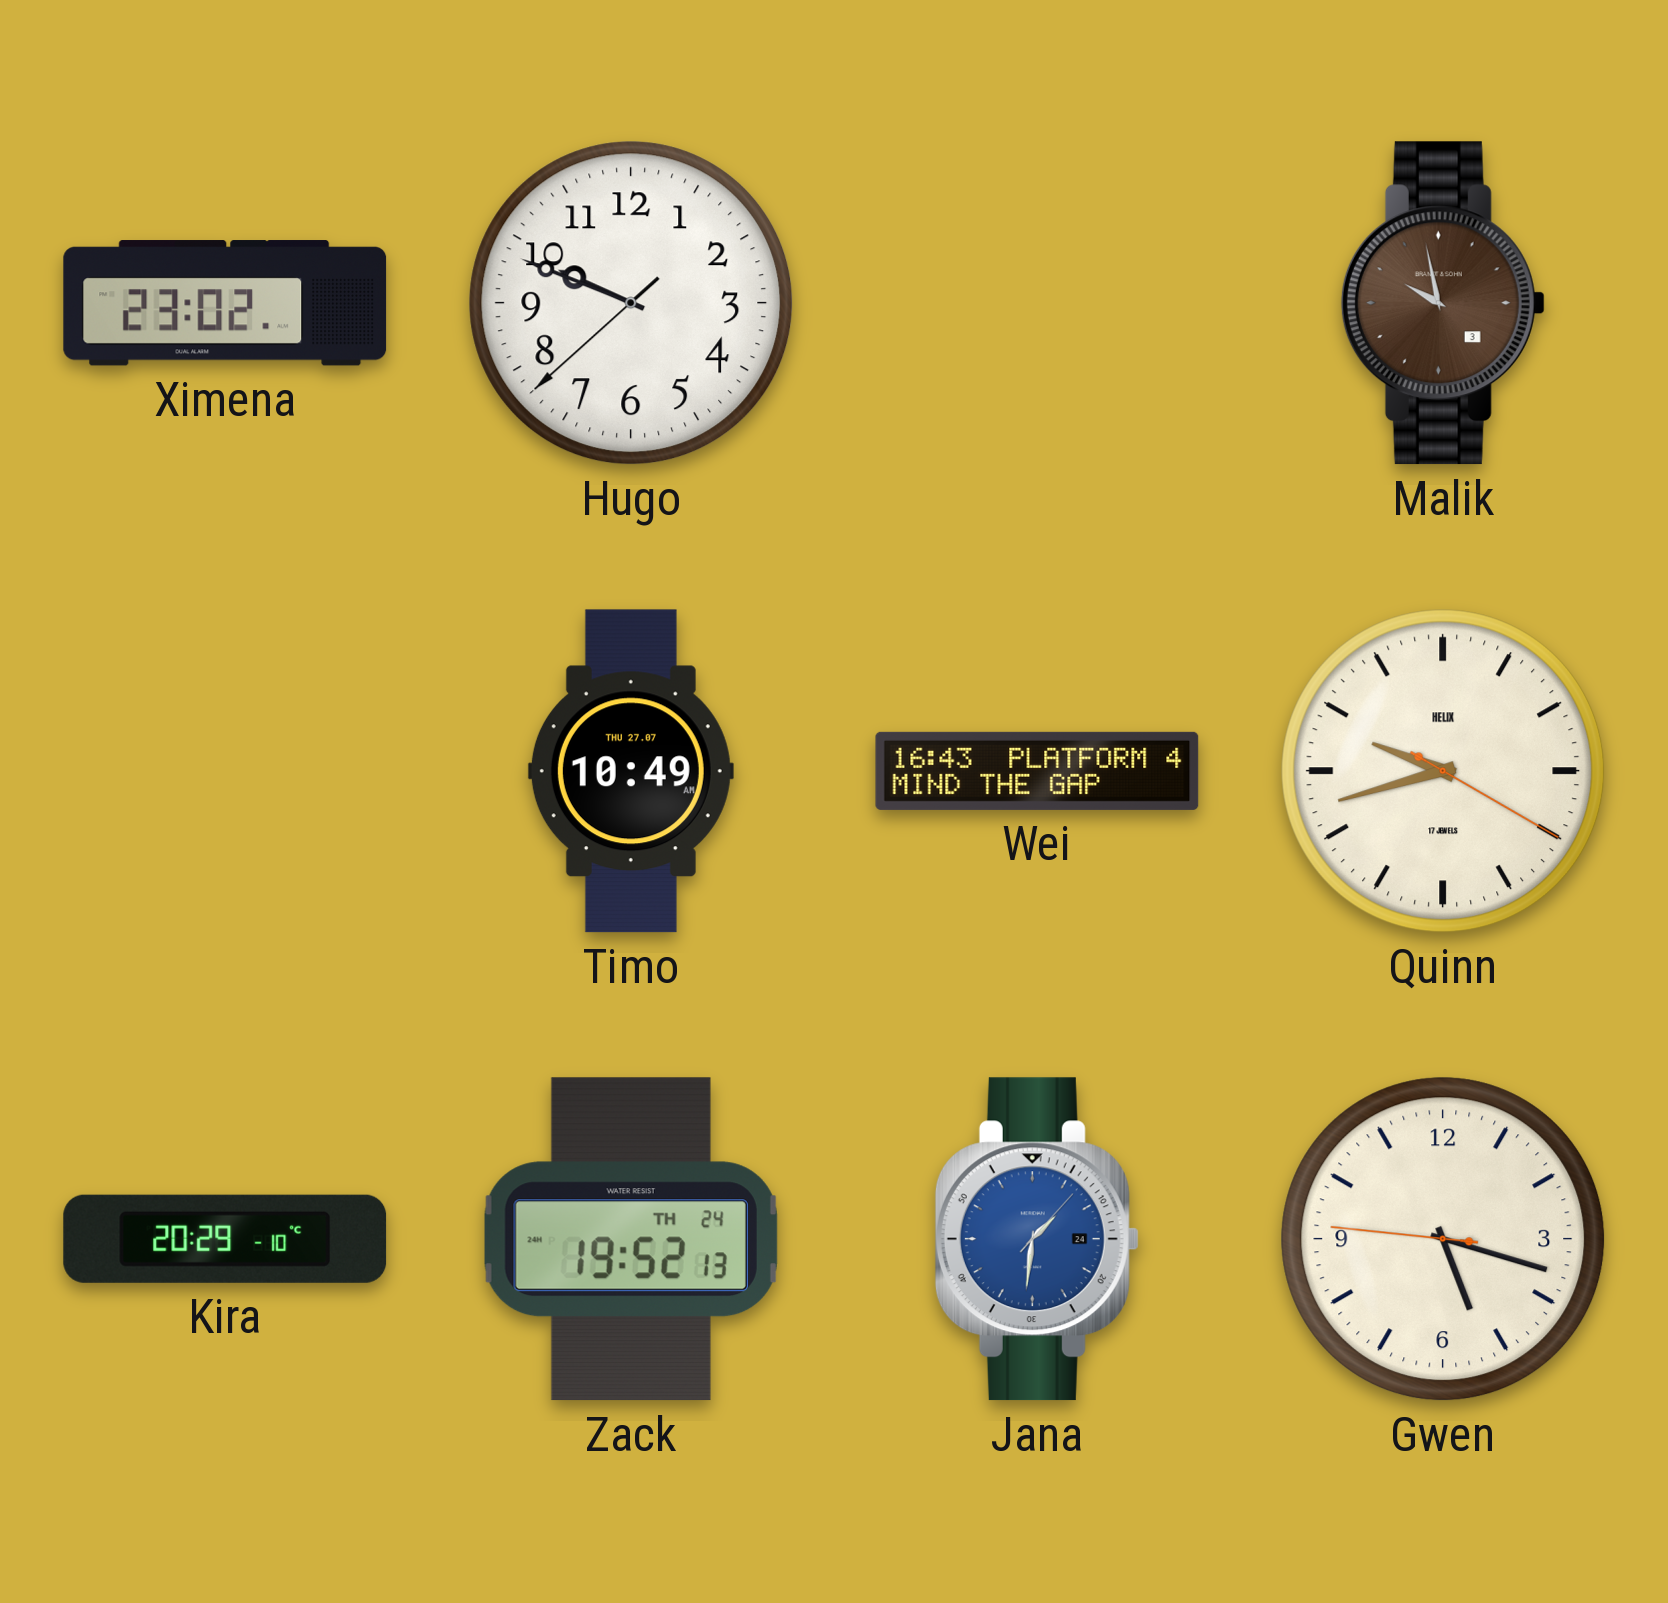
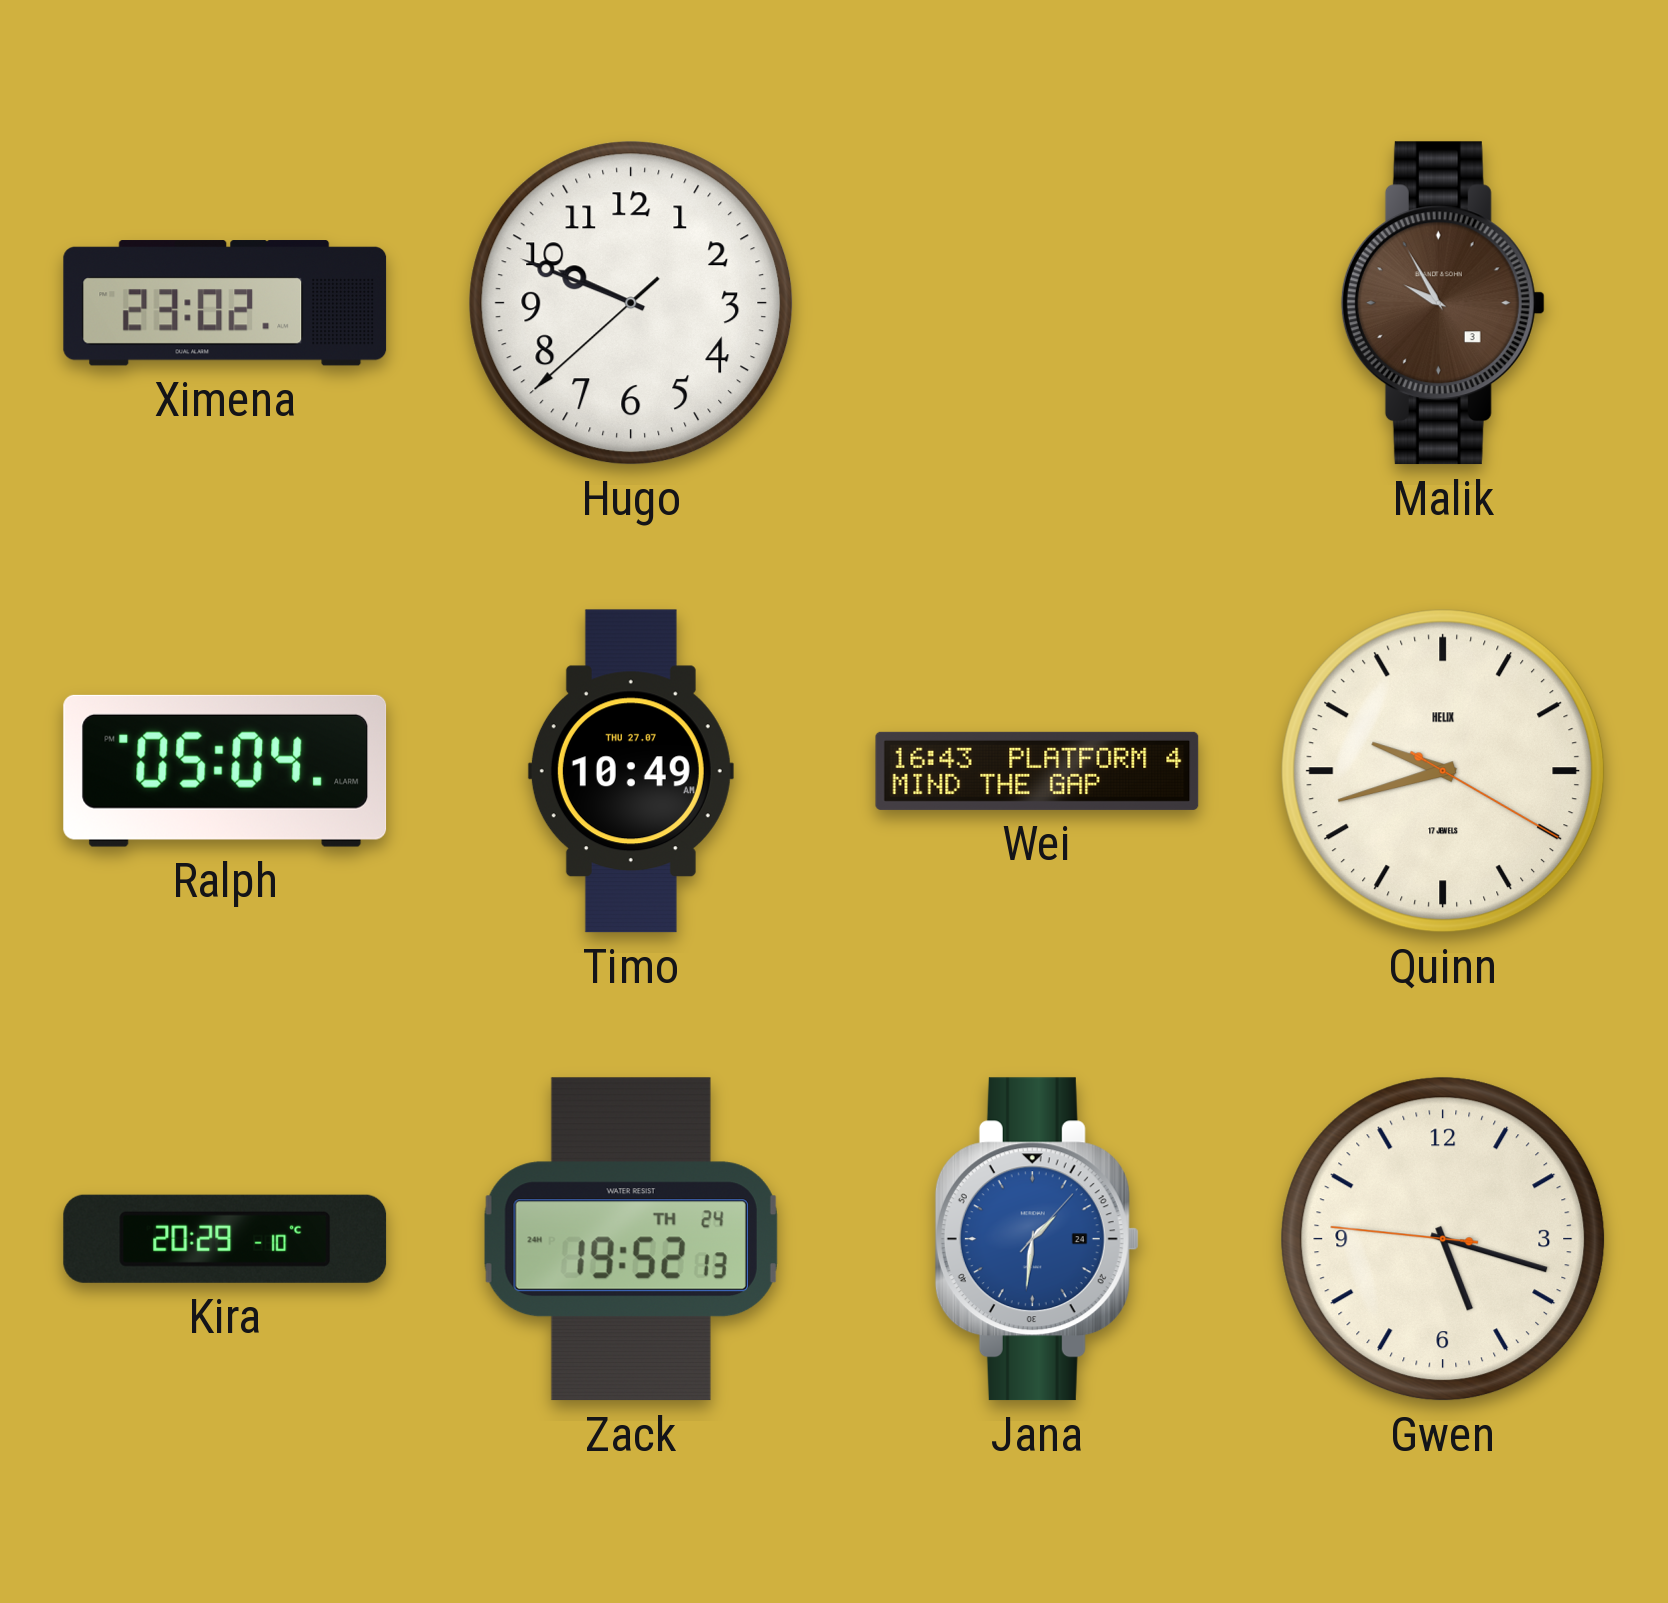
Malik: 9:58 -> 9:55
Ralph: none -> 05:04
